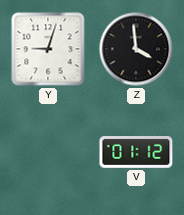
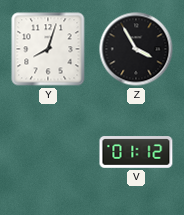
Y: 9:03 -> 8:03
Z: 3:59 -> 3:55
